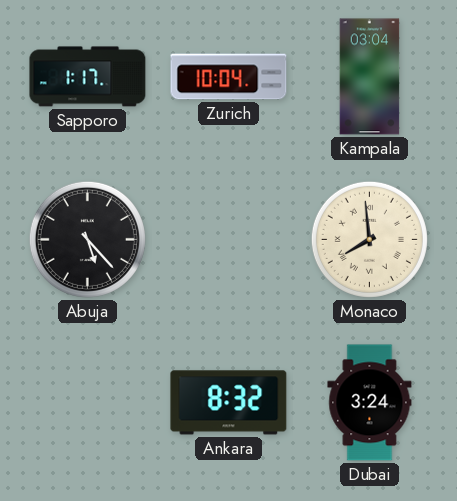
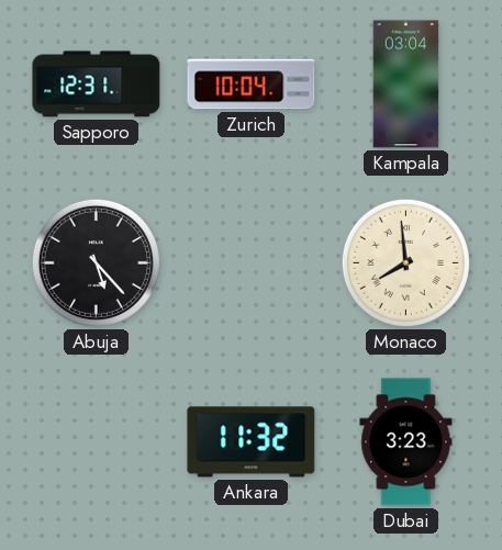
Sapporo: 1:17 -> 12:31
Ankara: 8:32 -> 11:32
Dubai: 3:24 -> 3:23
